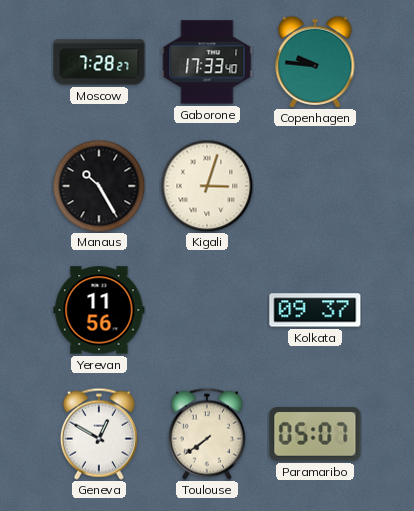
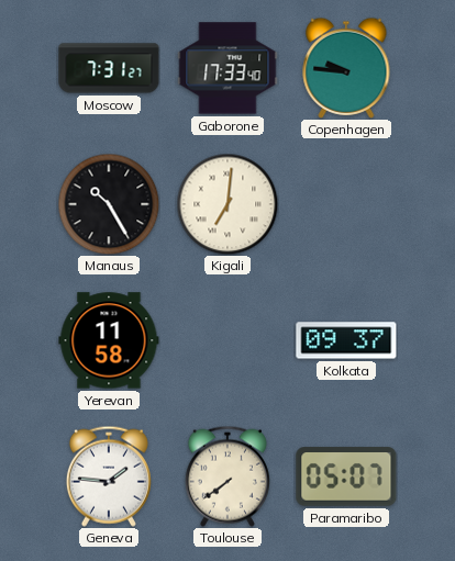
Moscow: 7:28 -> 7:31
Kigali: 3:03 -> 7:01
Yerevan: 11:56 -> 11:58
Geneva: 12:50 -> 1:46
